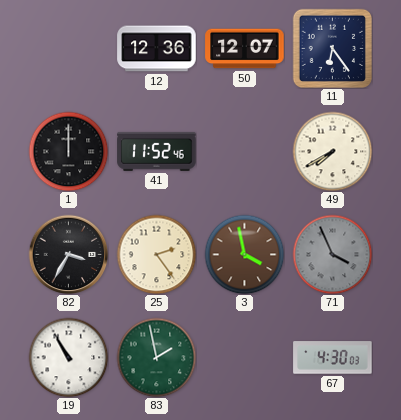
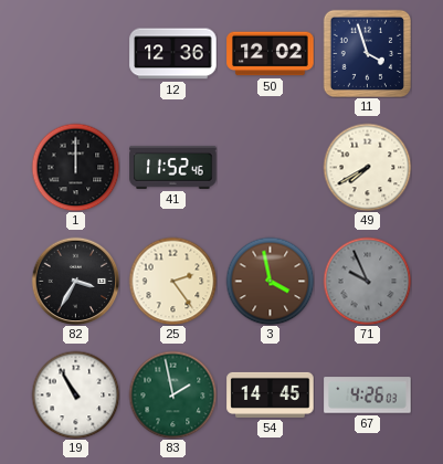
50: 12:07 -> 12:02
11: 6:24 -> 3:57
71: 3:56 -> 9:56
54: none -> 14:45
67: 4:30 -> 4:26
